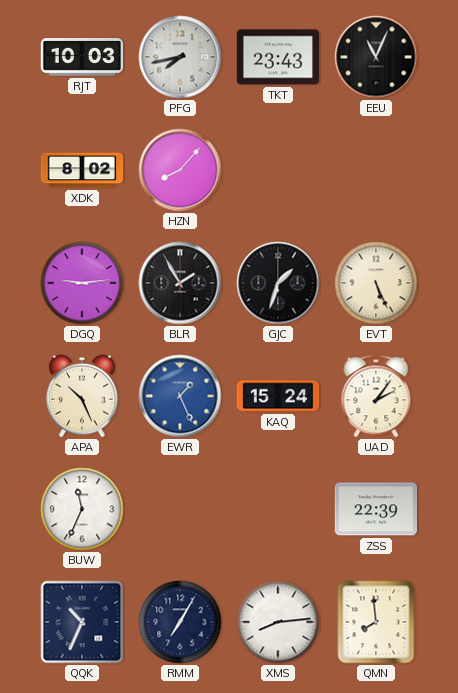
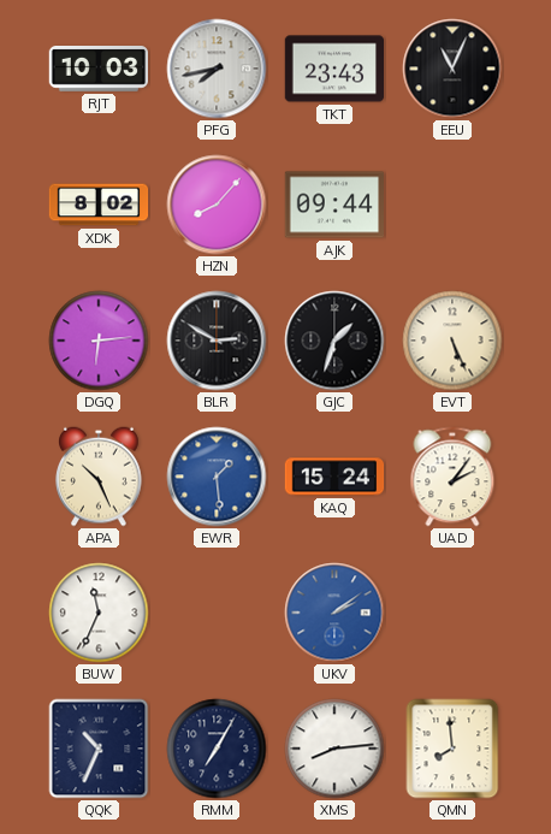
AJK: none -> 09:44
DGQ: 9:14 -> 6:14
BLR: 1:55 -> 2:50
EWR: 1:26 -> 1:29
UKV: none -> 2:09
ZSS: 22:39 -> none
